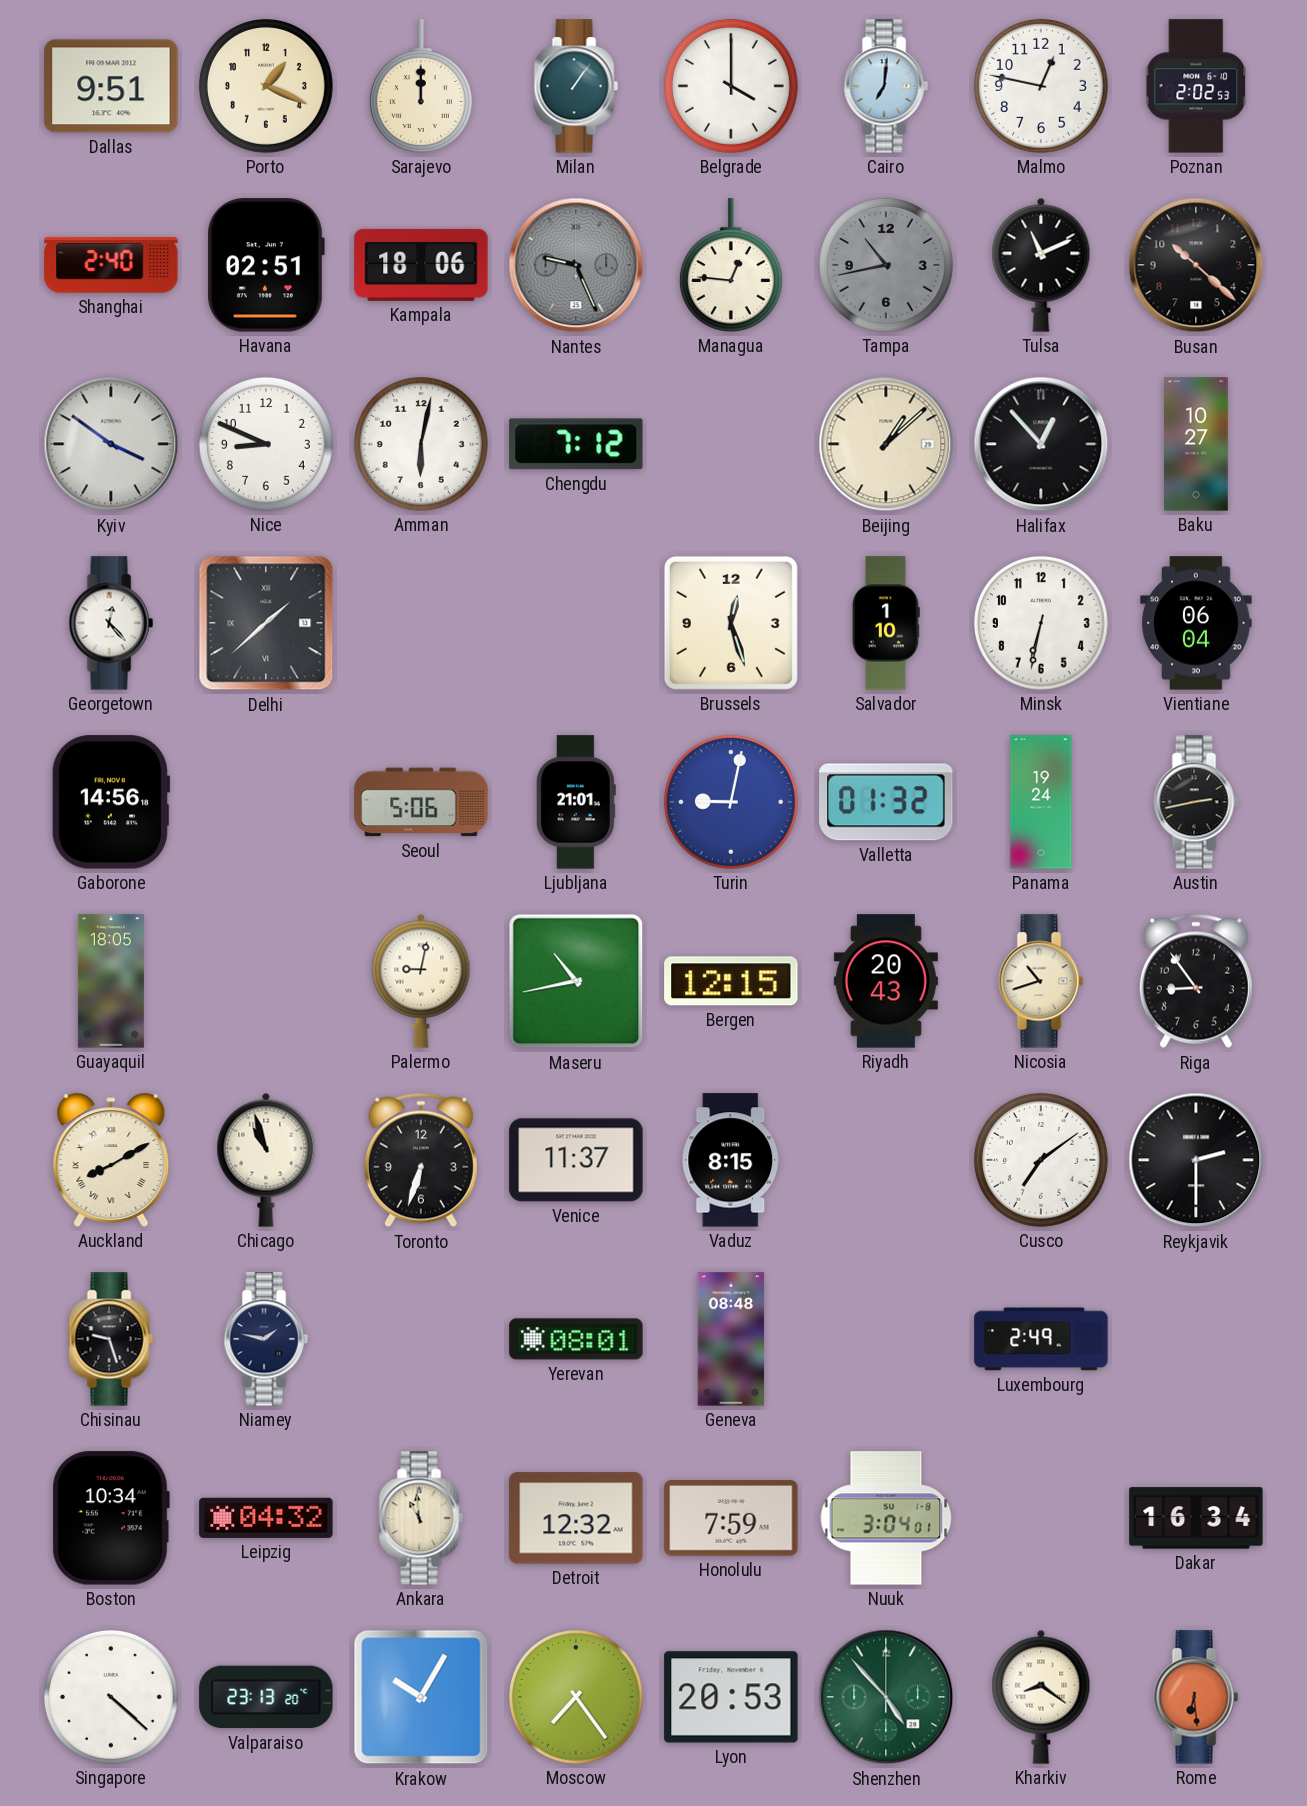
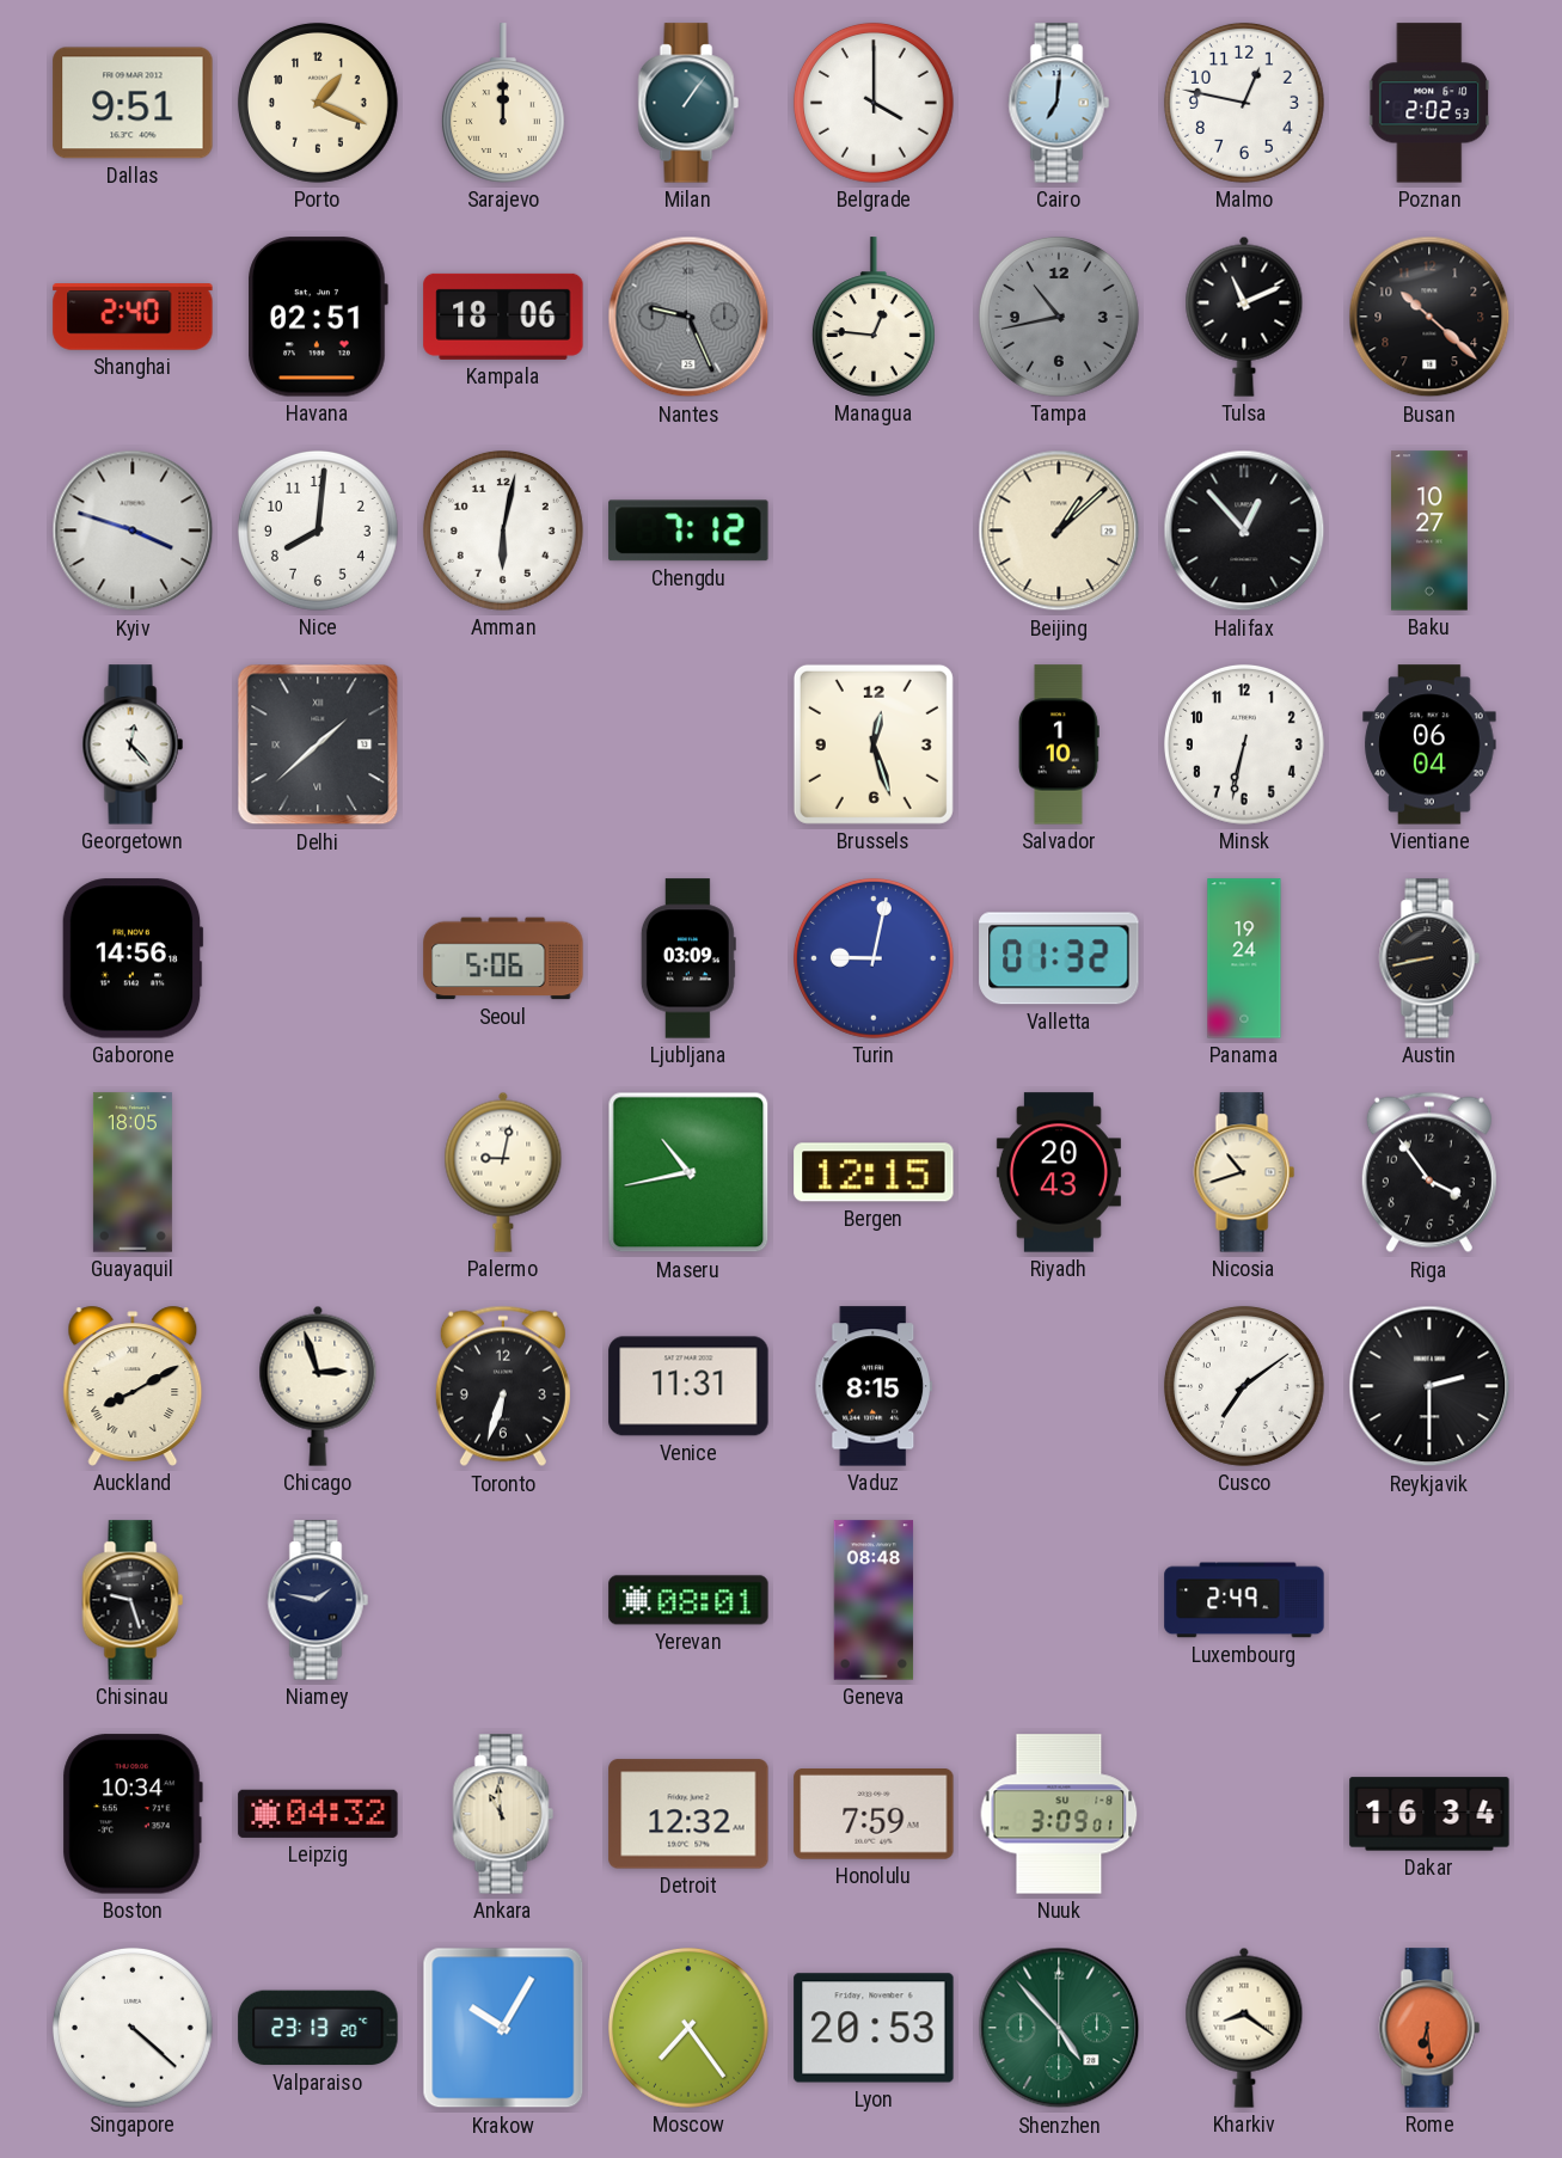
Kyiv: 3:51 -> 3:48
Nice: 8:49 -> 8:01
Ljubljana: 21:01 -> 03:09
Austin: 2:43 -> 8:43
Riga: 8:54 -> 3:54
Chicago: 10:57 -> 2:57
Venice: 11:37 -> 11:31
Nuuk: 3:04 -> 3:09
